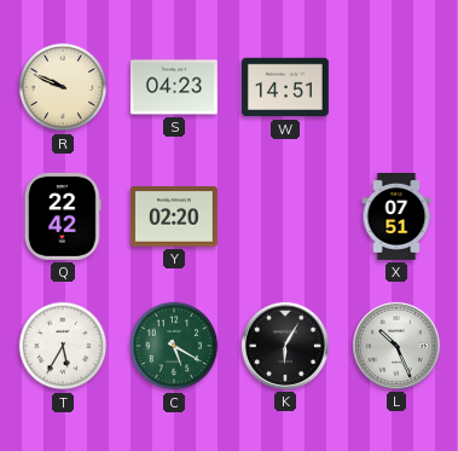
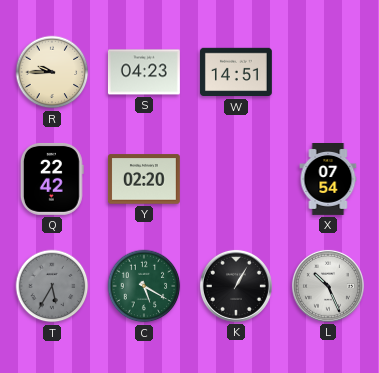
R: 9:49 -> 9:45
X: 07:51 -> 07:54
T dial: white -> grey
K: 6:05 -> 1:05
